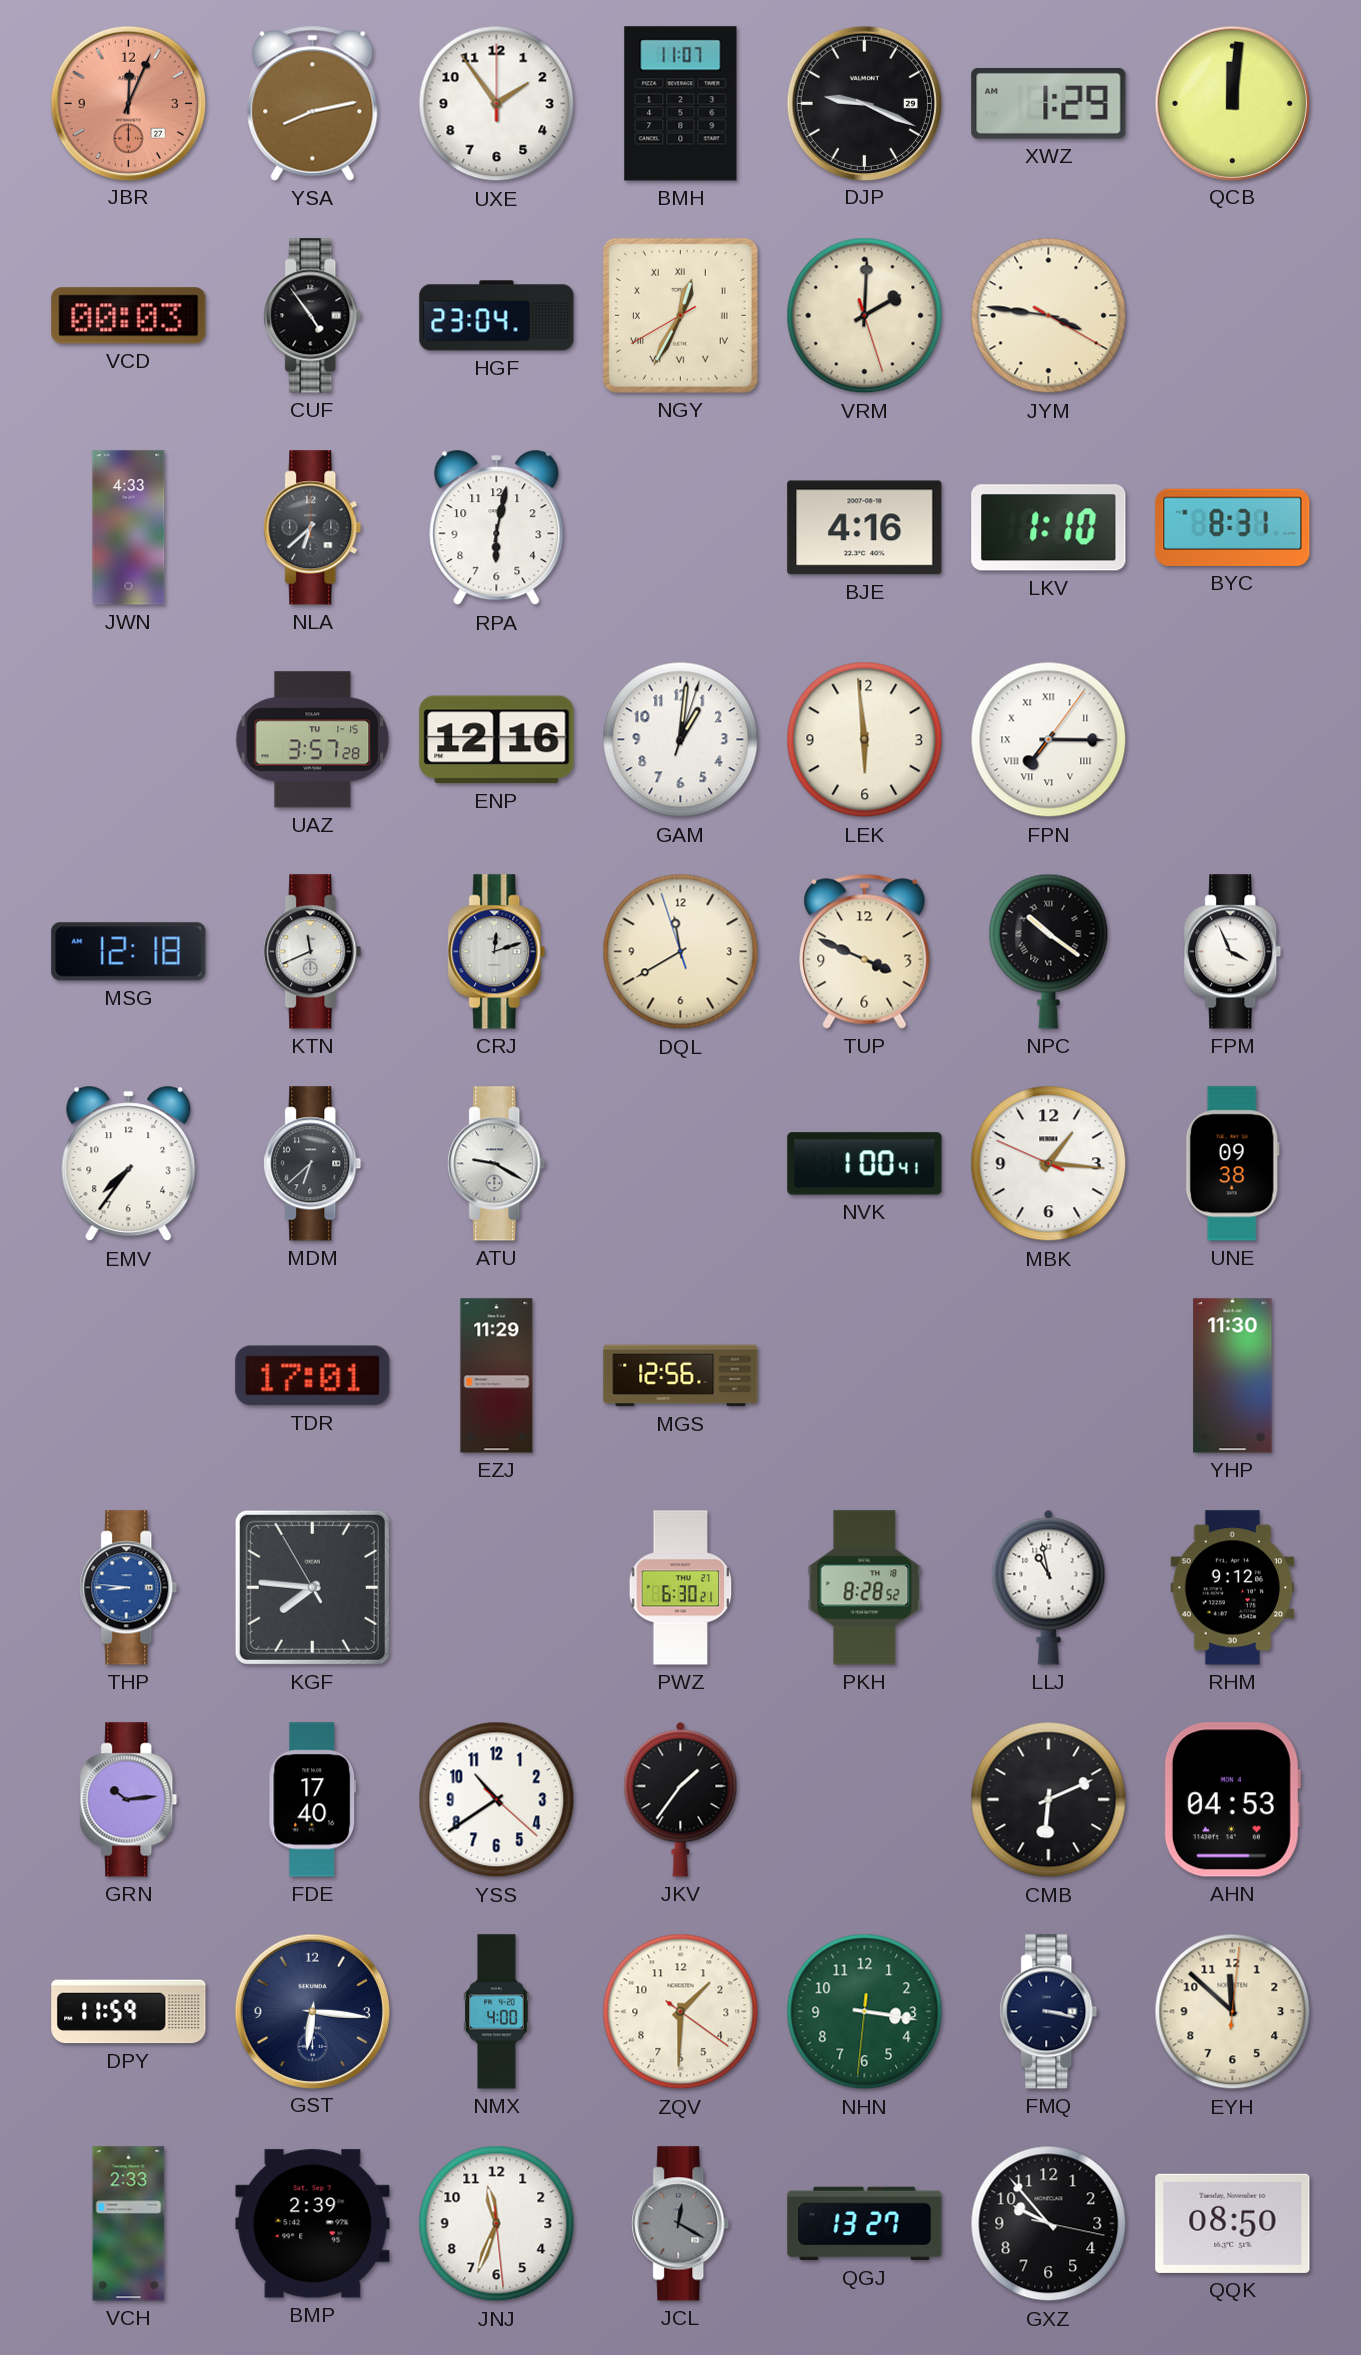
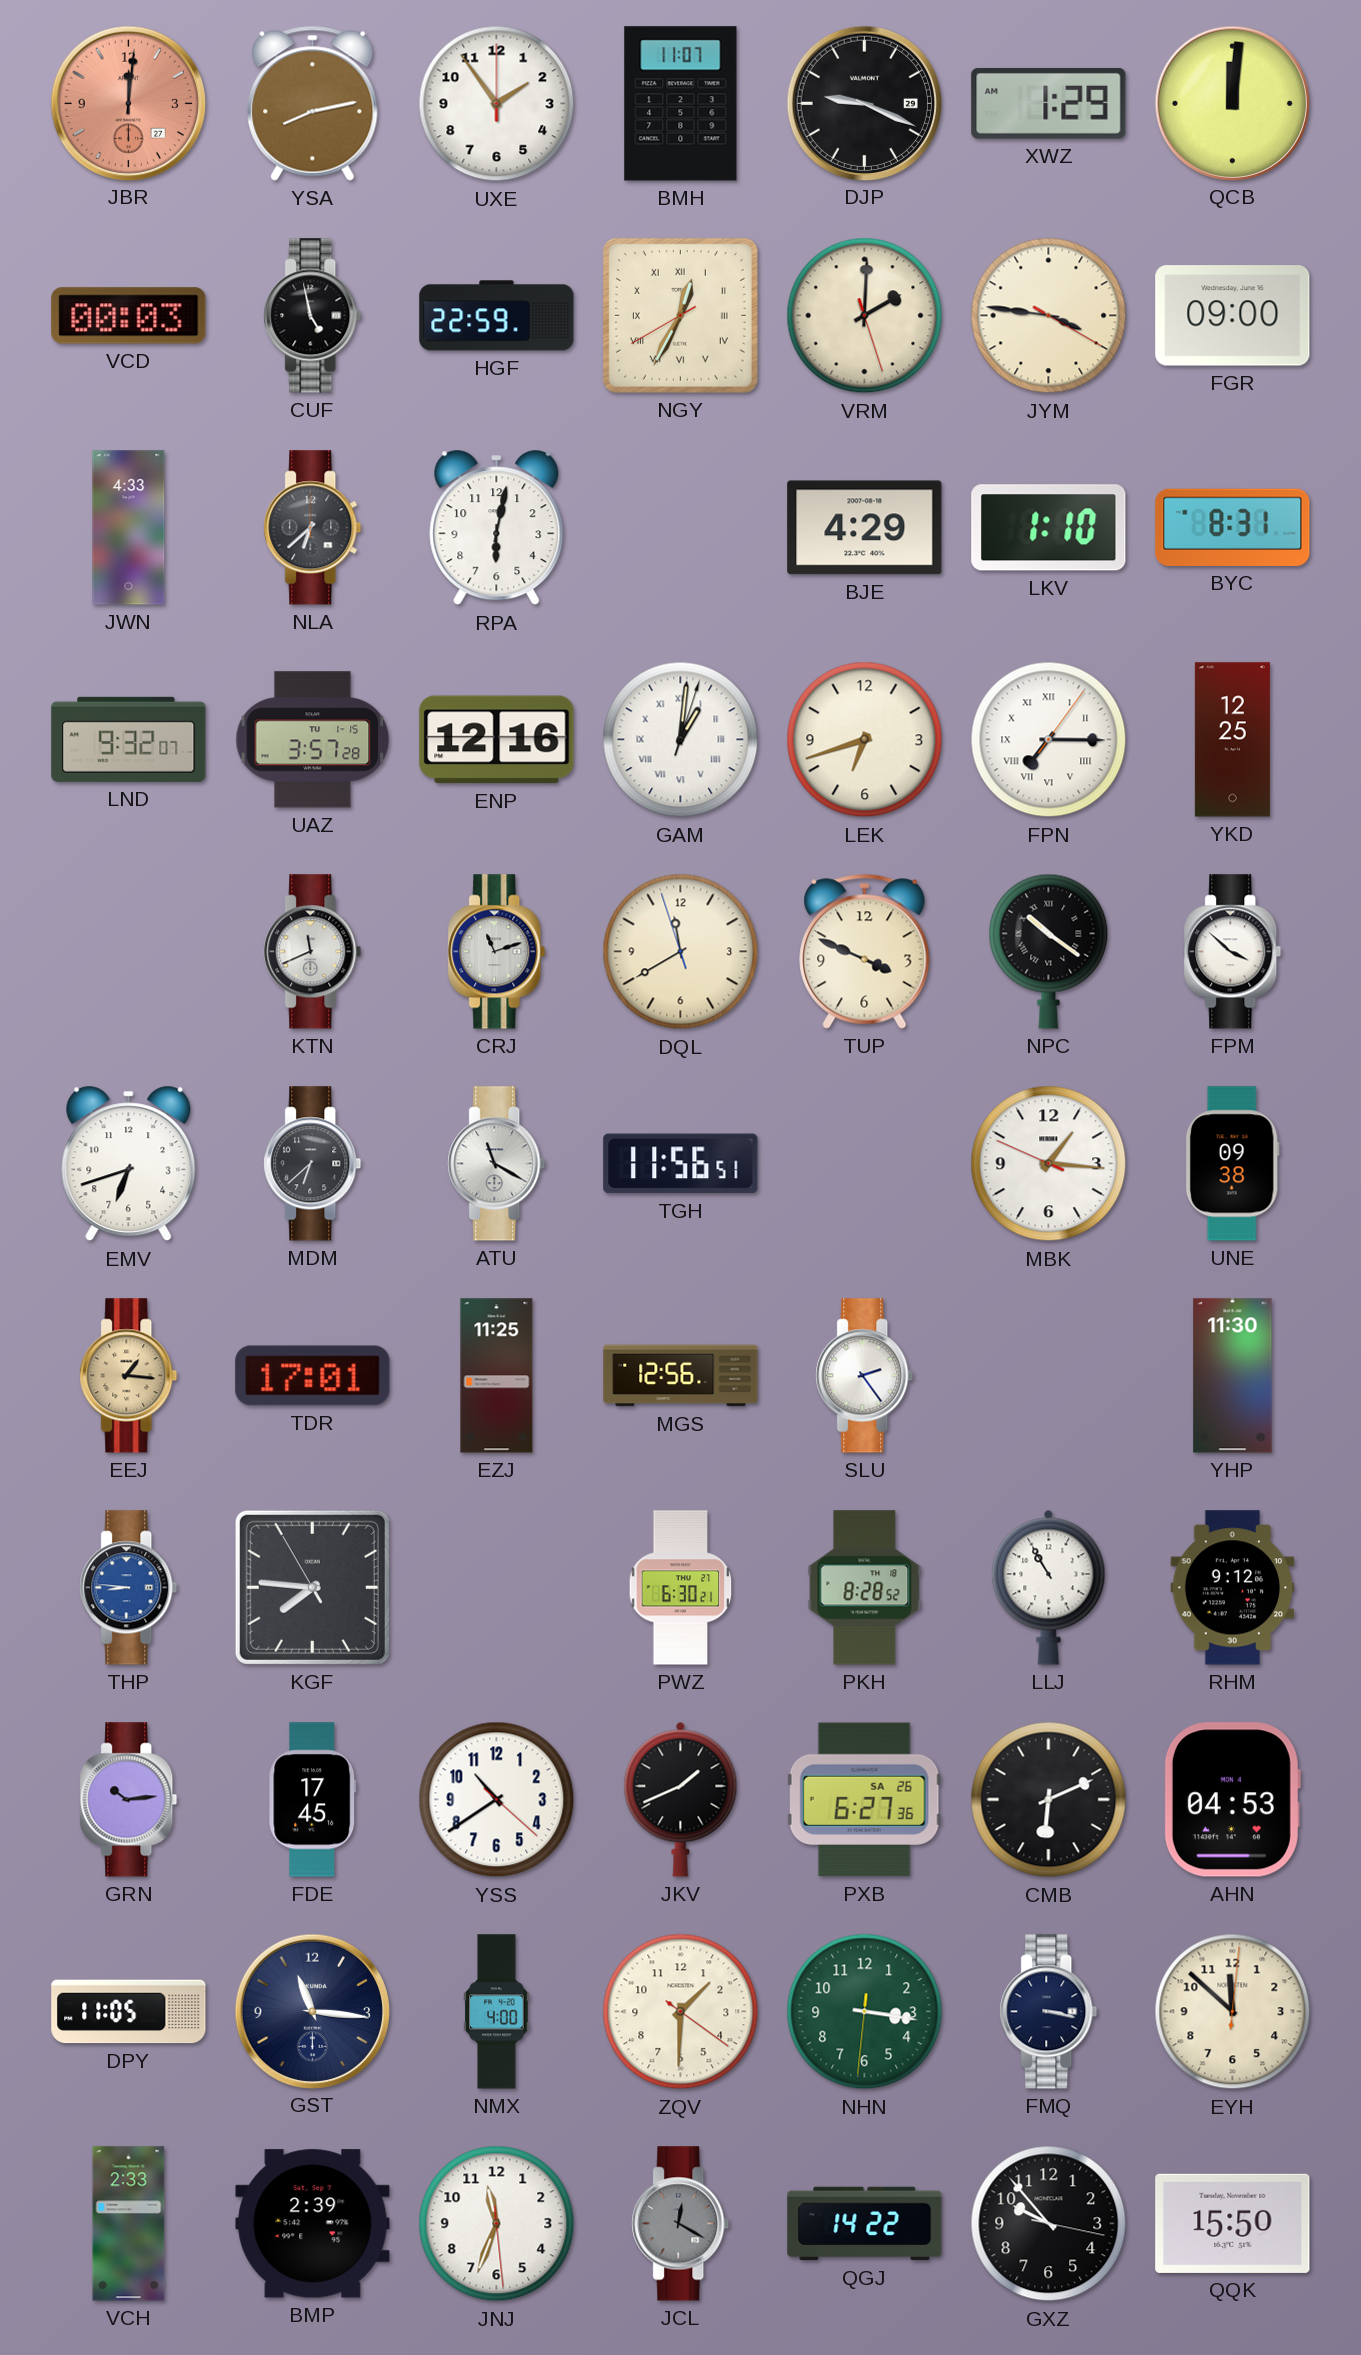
JBR: 12:04 -> 12:01
CUF: 4:54 -> 4:58
HGF: 23:04 -> 22:59
FGR: none -> 09:00
BJE: 4:16 -> 4:29
LND: none -> 9:32
GAM numerals: Arabic -> Roman
LEK: 5:59 -> 6:42
YKD: none -> 12:25
MSG: 12:18 -> none
CRJ: 12:12 -> 11:12
FPM: 3:56 -> 3:52
EMV: 7:36 -> 6:42
ATU: 9:20 -> 11:20
TGH: none -> 11:56
NVK: 1:00 -> none
EEJ: none -> 1:16
EZJ: 11:29 -> 11:25
SLU: none -> 2:24
LLJ: 10:58 -> 10:55
FDE: 17:40 -> 17:45
JKV: 1:36 -> 1:41
PXB: none -> 6:27
DPY: 11:59 -> 11:05
GST: 6:16 -> 11:16
QGJ: 13:27 -> 14:22
QQK: 08:50 -> 15:50
